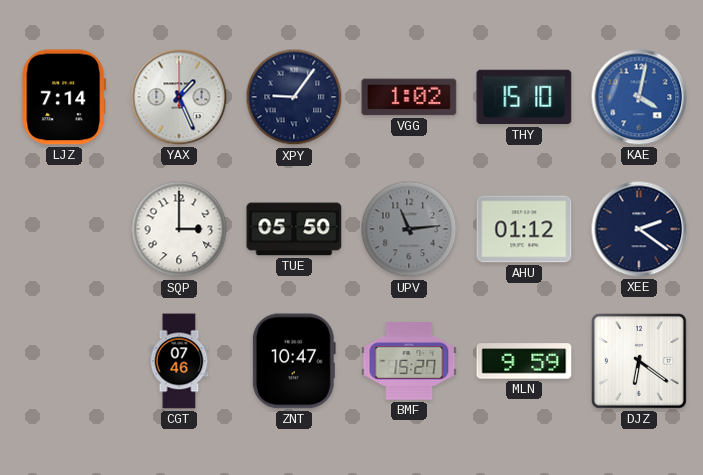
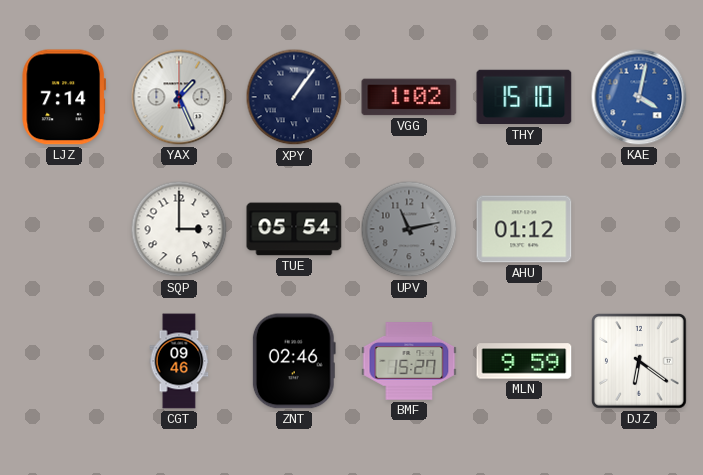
XPY: 9:06 -> 1:06
TUE: 05:50 -> 05:54
UPV: 11:14 -> 11:13
XEE: 2:21 -> none
CGT: 07:46 -> 09:46
ZNT: 10:47 -> 02:46
